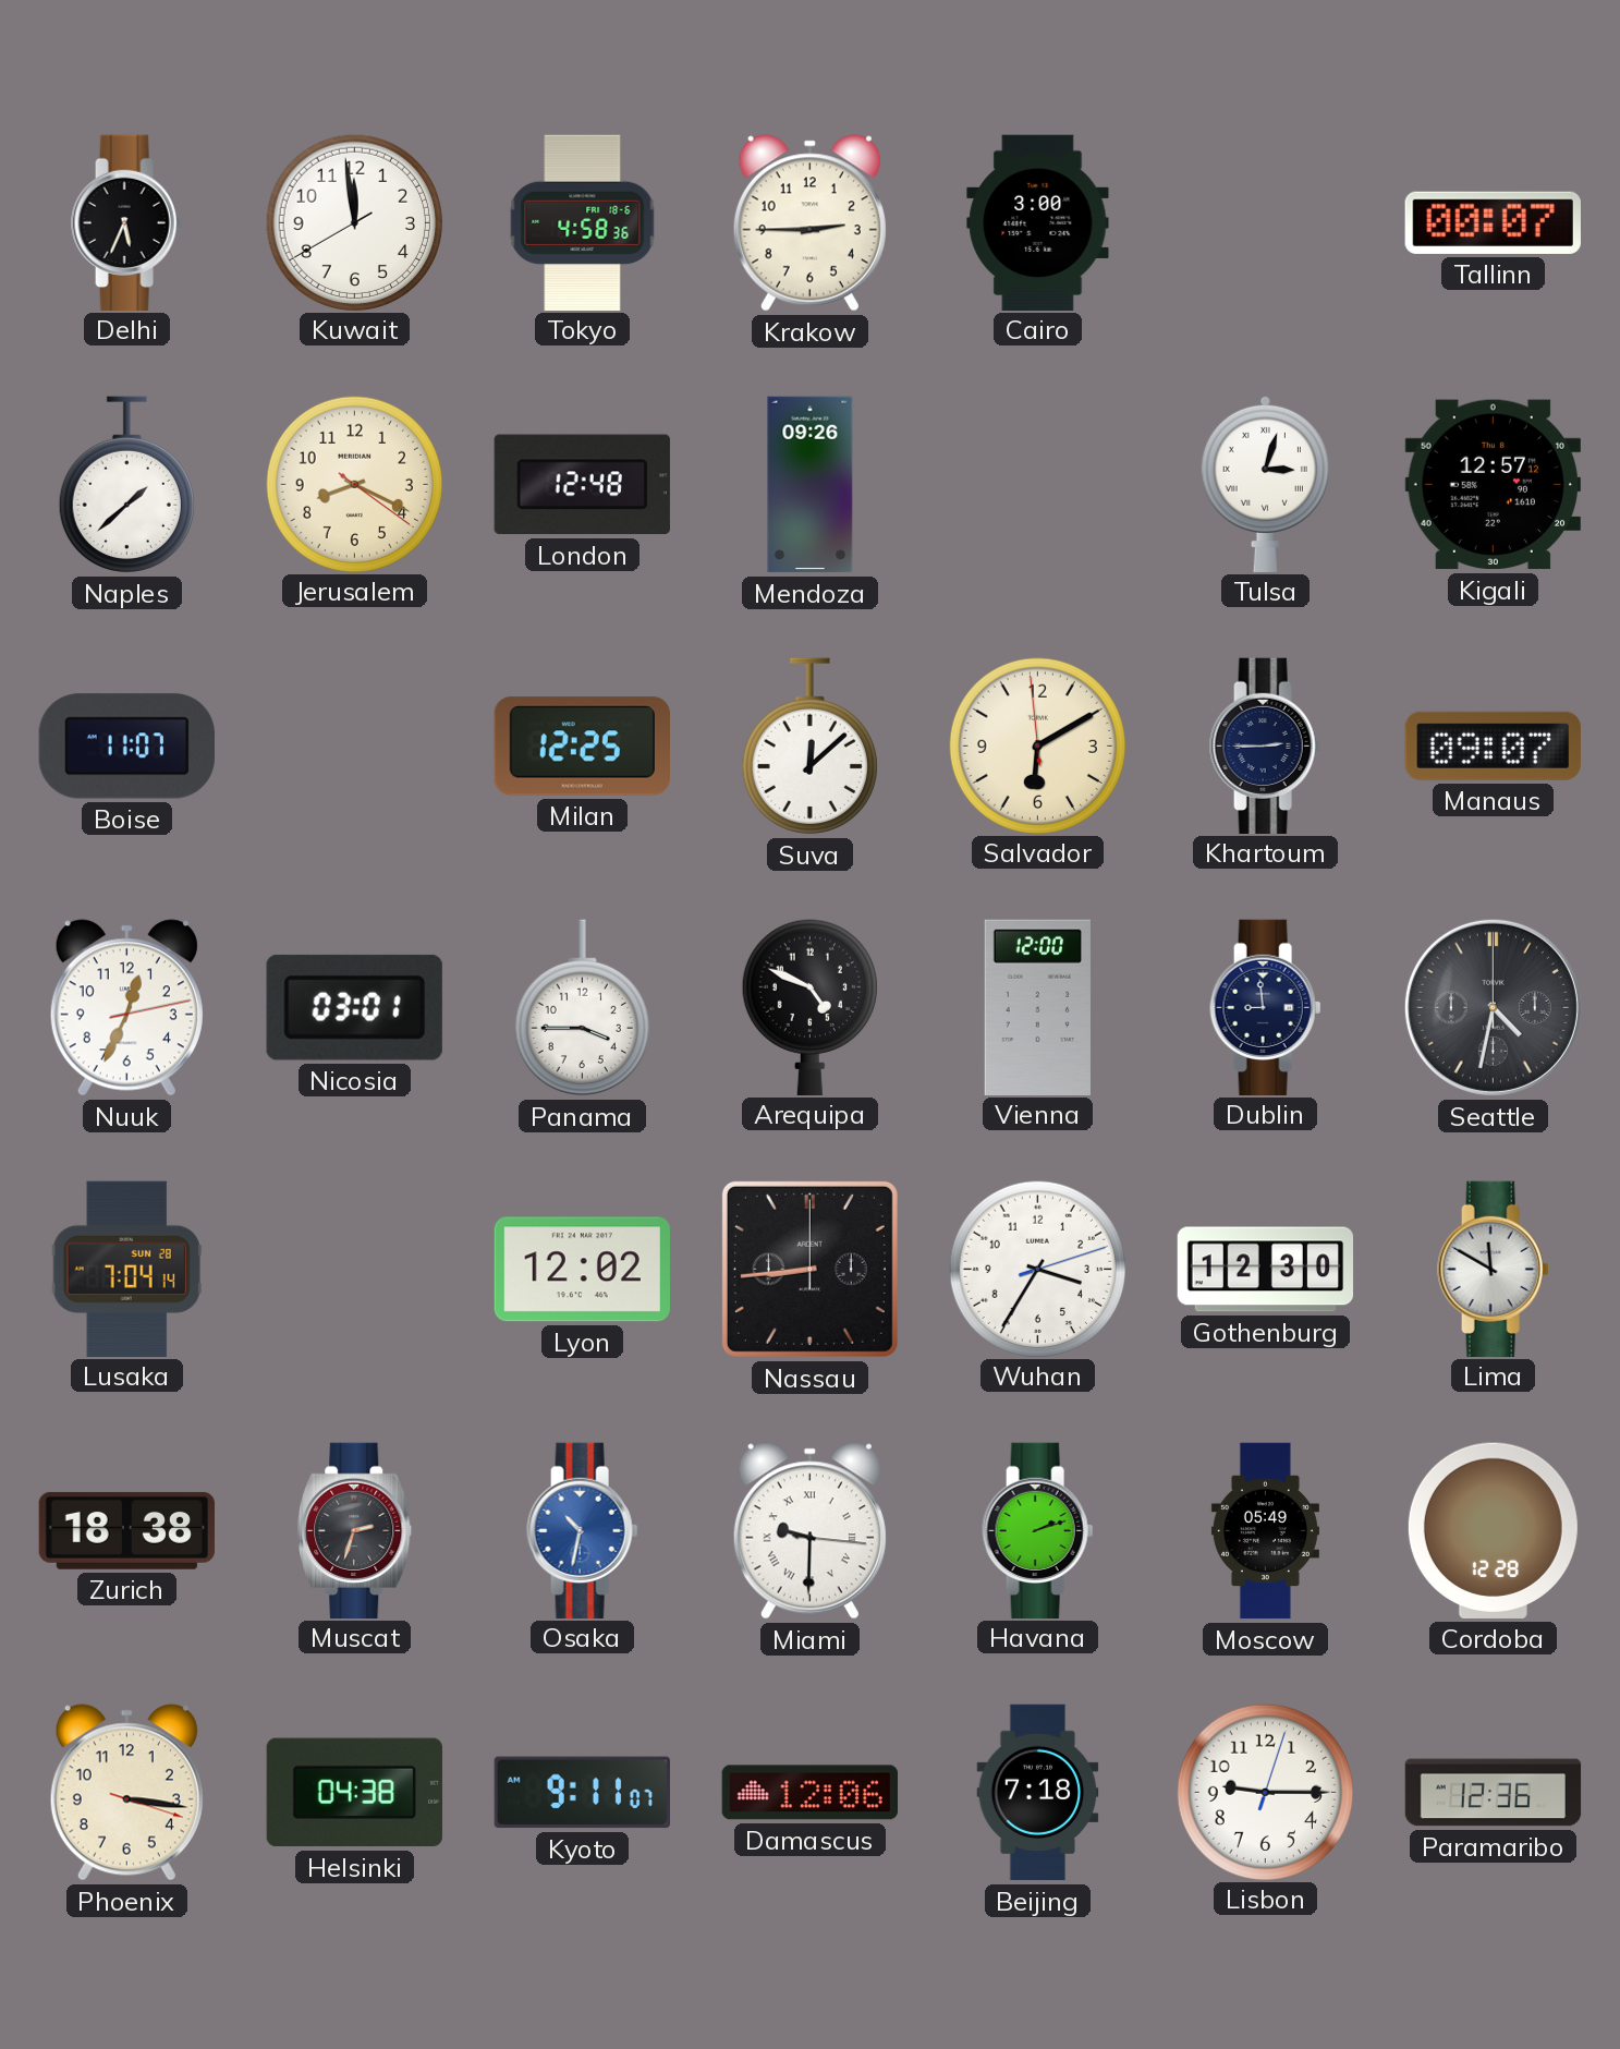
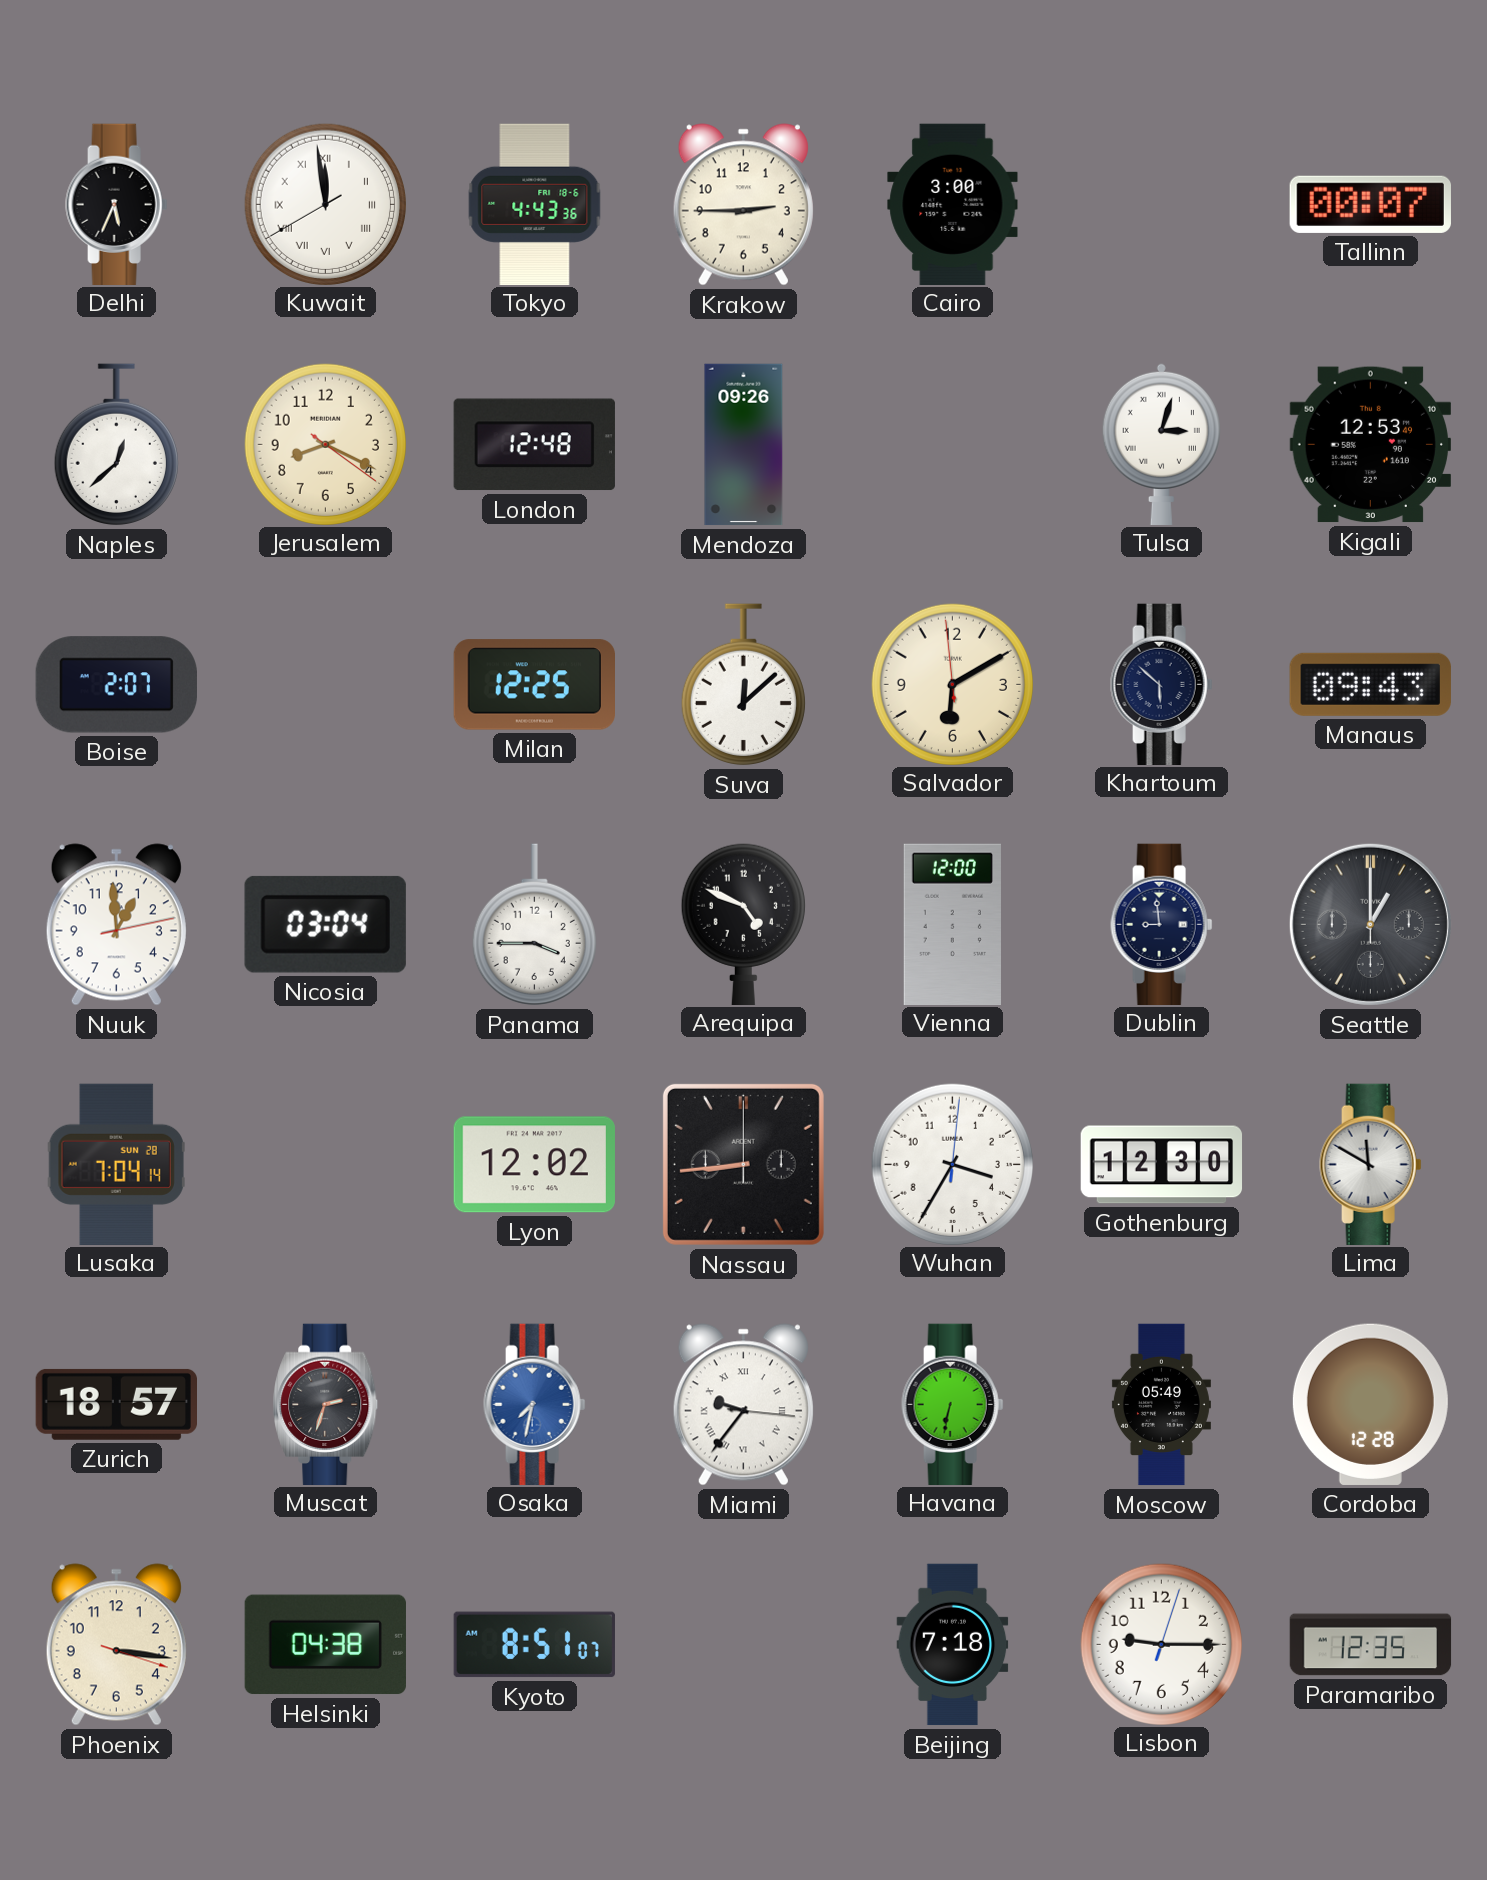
Kuwait numerals: Arabic -> Roman
Tokyo: 4:58 -> 4:43
Naples: 1:38 -> 12:38
Kigali: 12:57 -> 12:53
Boise: 11:07 -> 2:07
Khartoum: 2:45 -> 5:52
Manaus: 09:07 -> 09:43
Nuuk: 12:34 -> 12:59
Nicosia: 03:01 -> 03:04
Seattle: 4:32 -> 1:00
Wuhan: 3:35:12 -> 3:35:01
Zurich: 18:38 -> 18:57
Osaka: 10:32 -> 7:32
Miami: 9:30 -> 9:36
Havana: 2:12 -> 6:32
Kyoto: 9:11 -> 8:51
Damascus: 12:06 -> none
Paramaribo: 12:36 -> 12:35
